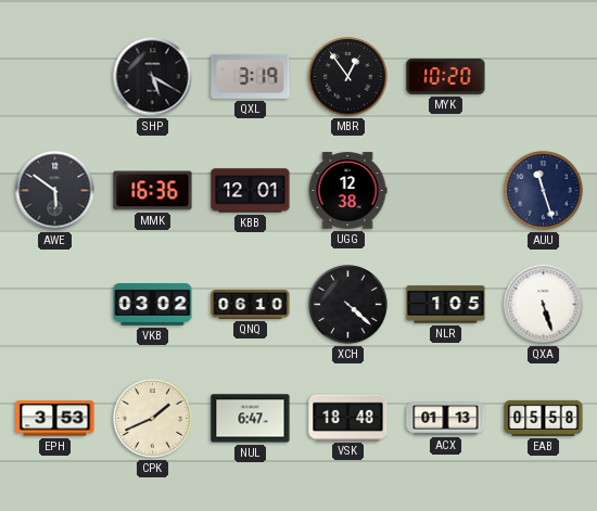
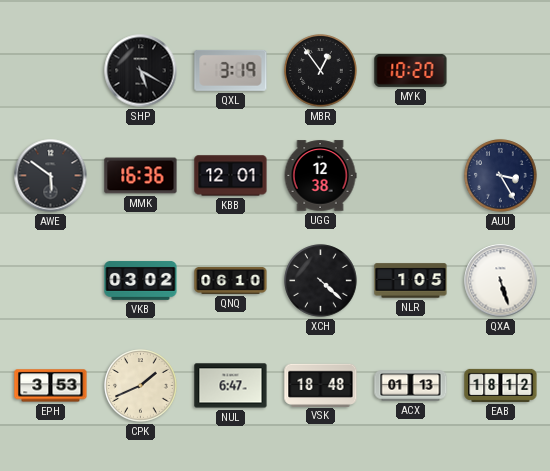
AUU: 11:27 -> 3:25
EAB: 05:58 -> 18:12
